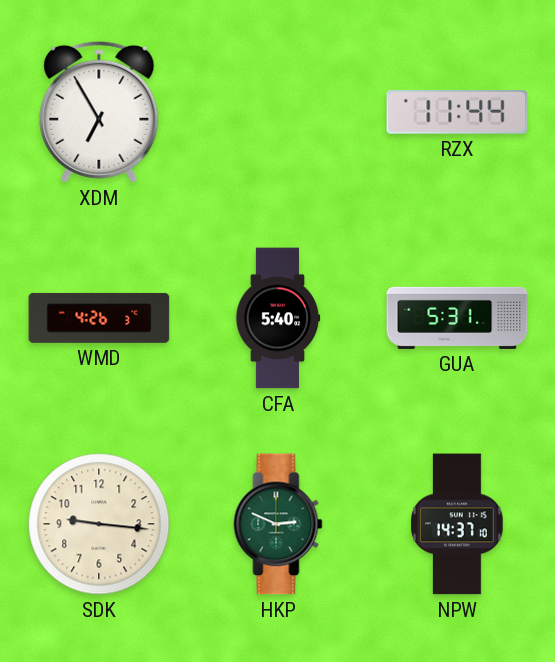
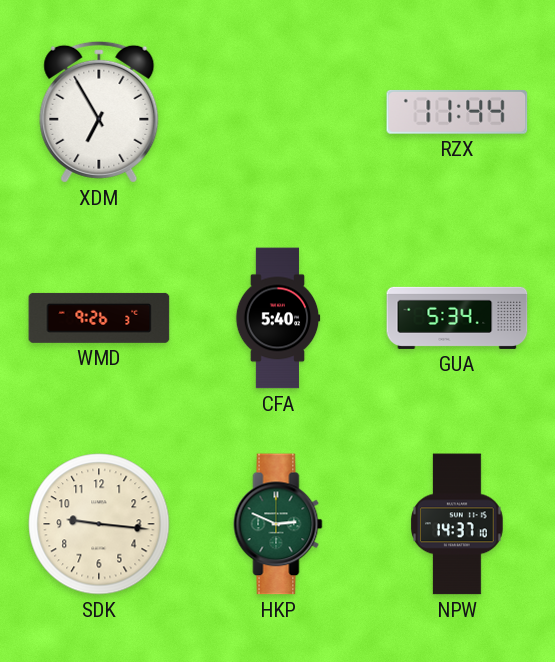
WMD: 4:26 -> 9:26
GUA: 5:31 -> 5:34
